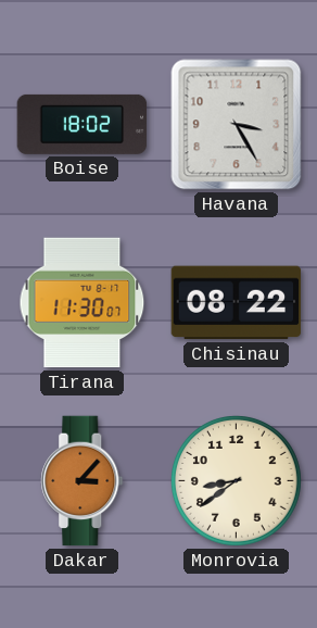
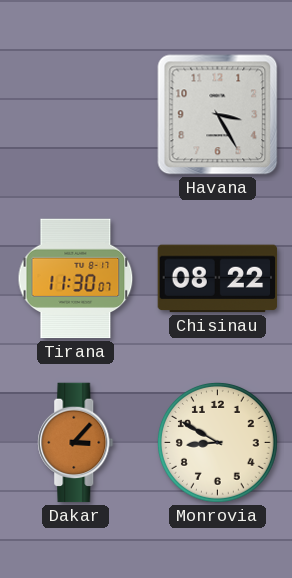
Boise: 18:02 -> none
Monrovia: 8:39 -> 8:50
